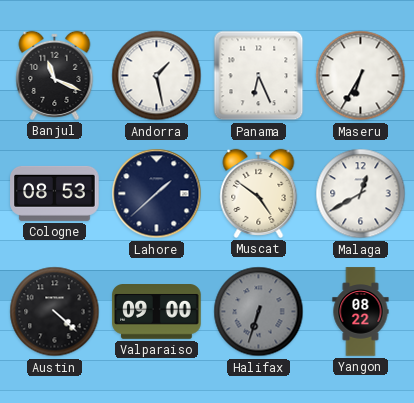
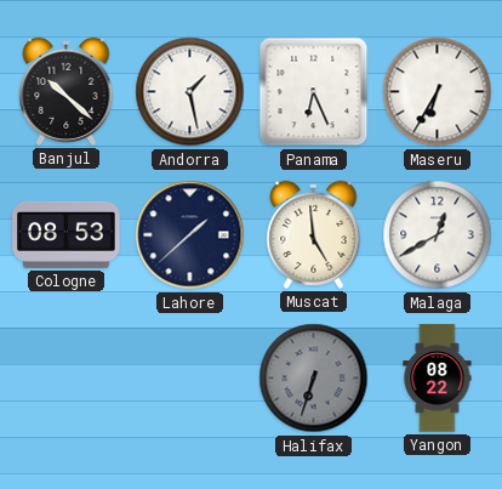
Banjul: 11:19 -> 10:22
Muscat: 4:51 -> 4:59
Austin: 4:22 -> none
Valparaiso: 09:00 -> none
